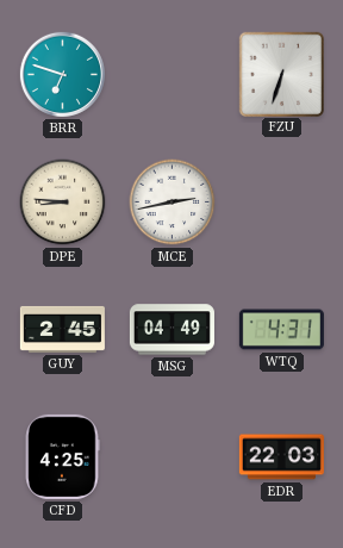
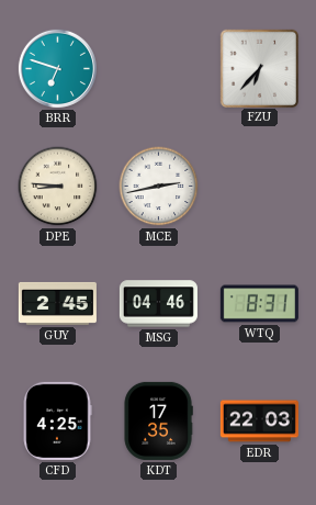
FZU: 6:33 -> 6:37
MSG: 04:49 -> 04:46
WTQ: 4:31 -> 8:31
KDT: none -> 17:35
